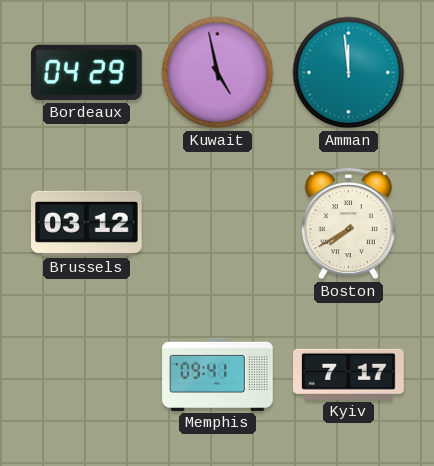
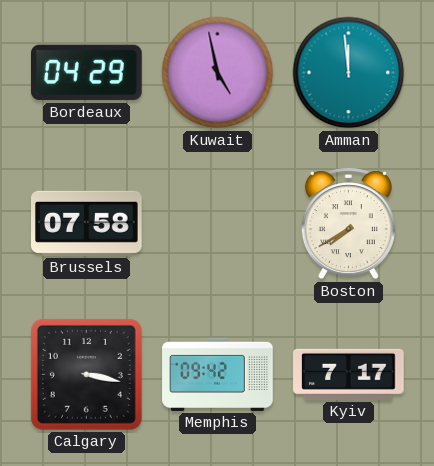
Brussels: 03:12 -> 07:58
Calgary: none -> 3:17
Memphis: 09:41 -> 09:42
